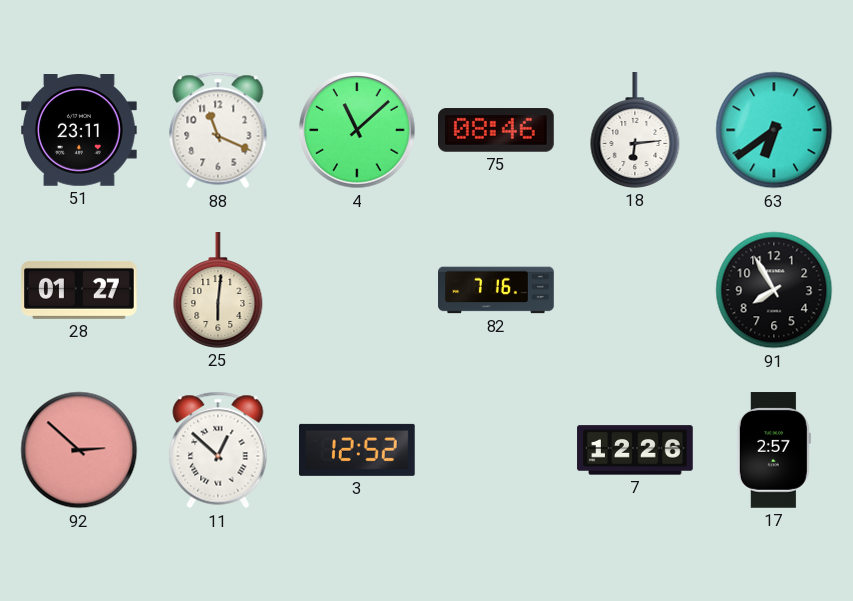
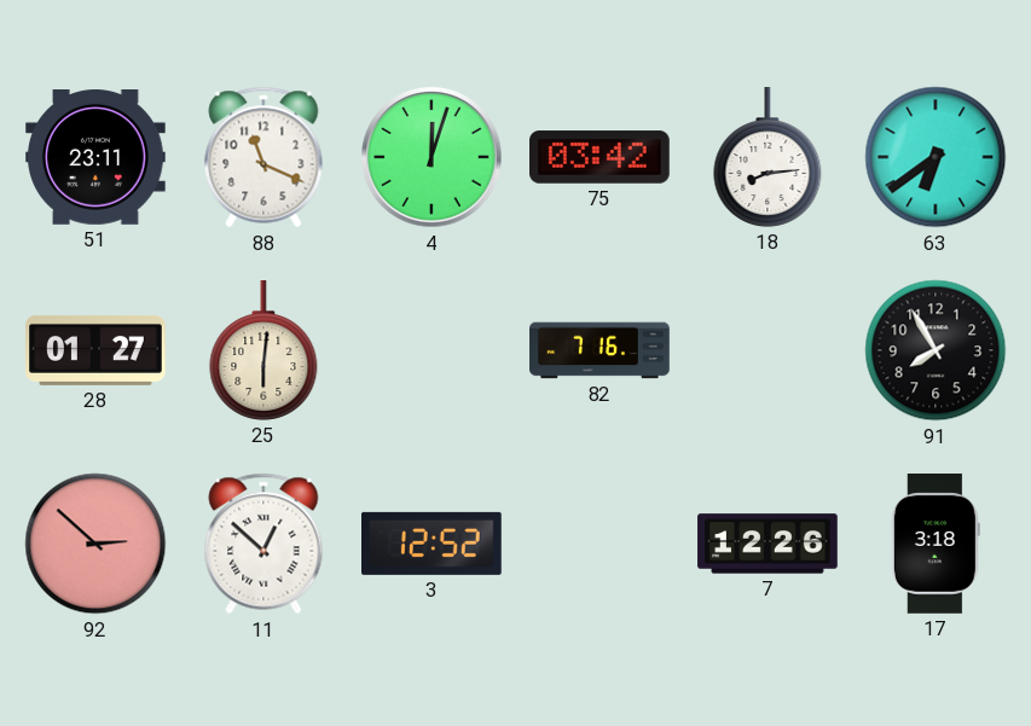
4: 11:08 -> 12:03
75: 08:46 -> 03:42
18: 6:14 -> 8:14
17: 2:57 -> 3:18
